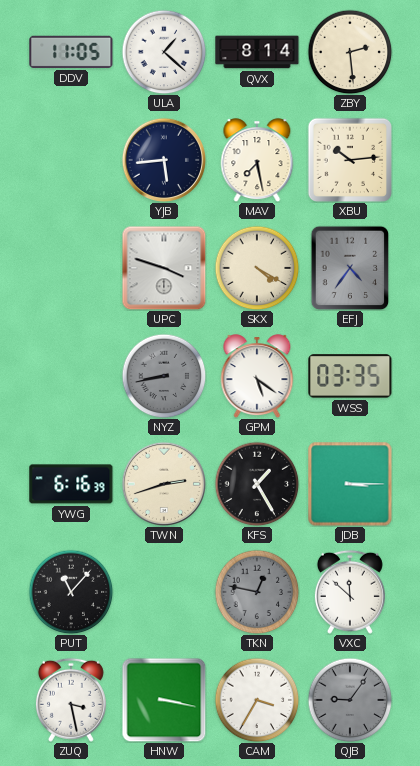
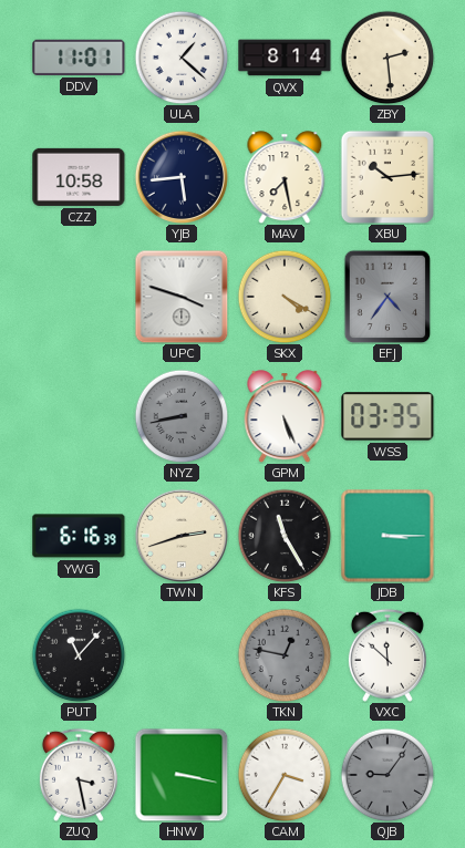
DDV: 11:05 -> 11:01
CZZ: none -> 10:58
GPM: 5:21 -> 5:26
KFS: 1:25 -> 11:25
